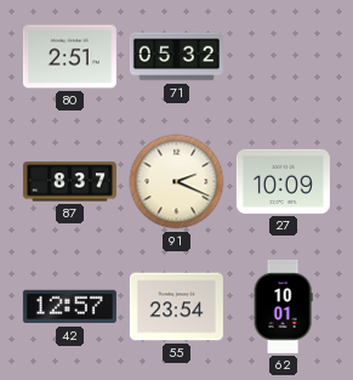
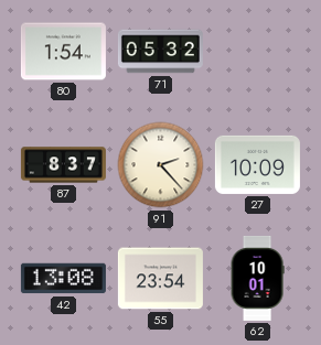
80: 2:51 -> 1:54
91: 2:19 -> 2:23
42: 12:57 -> 13:08
